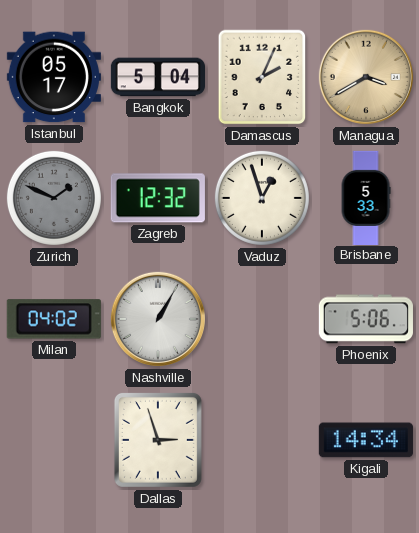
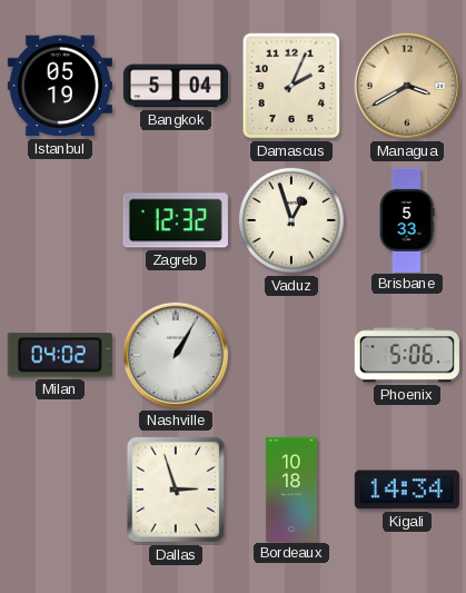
Istanbul: 05:17 -> 05:19
Zurich: 1:49 -> none
Bordeaux: none -> 10:18
